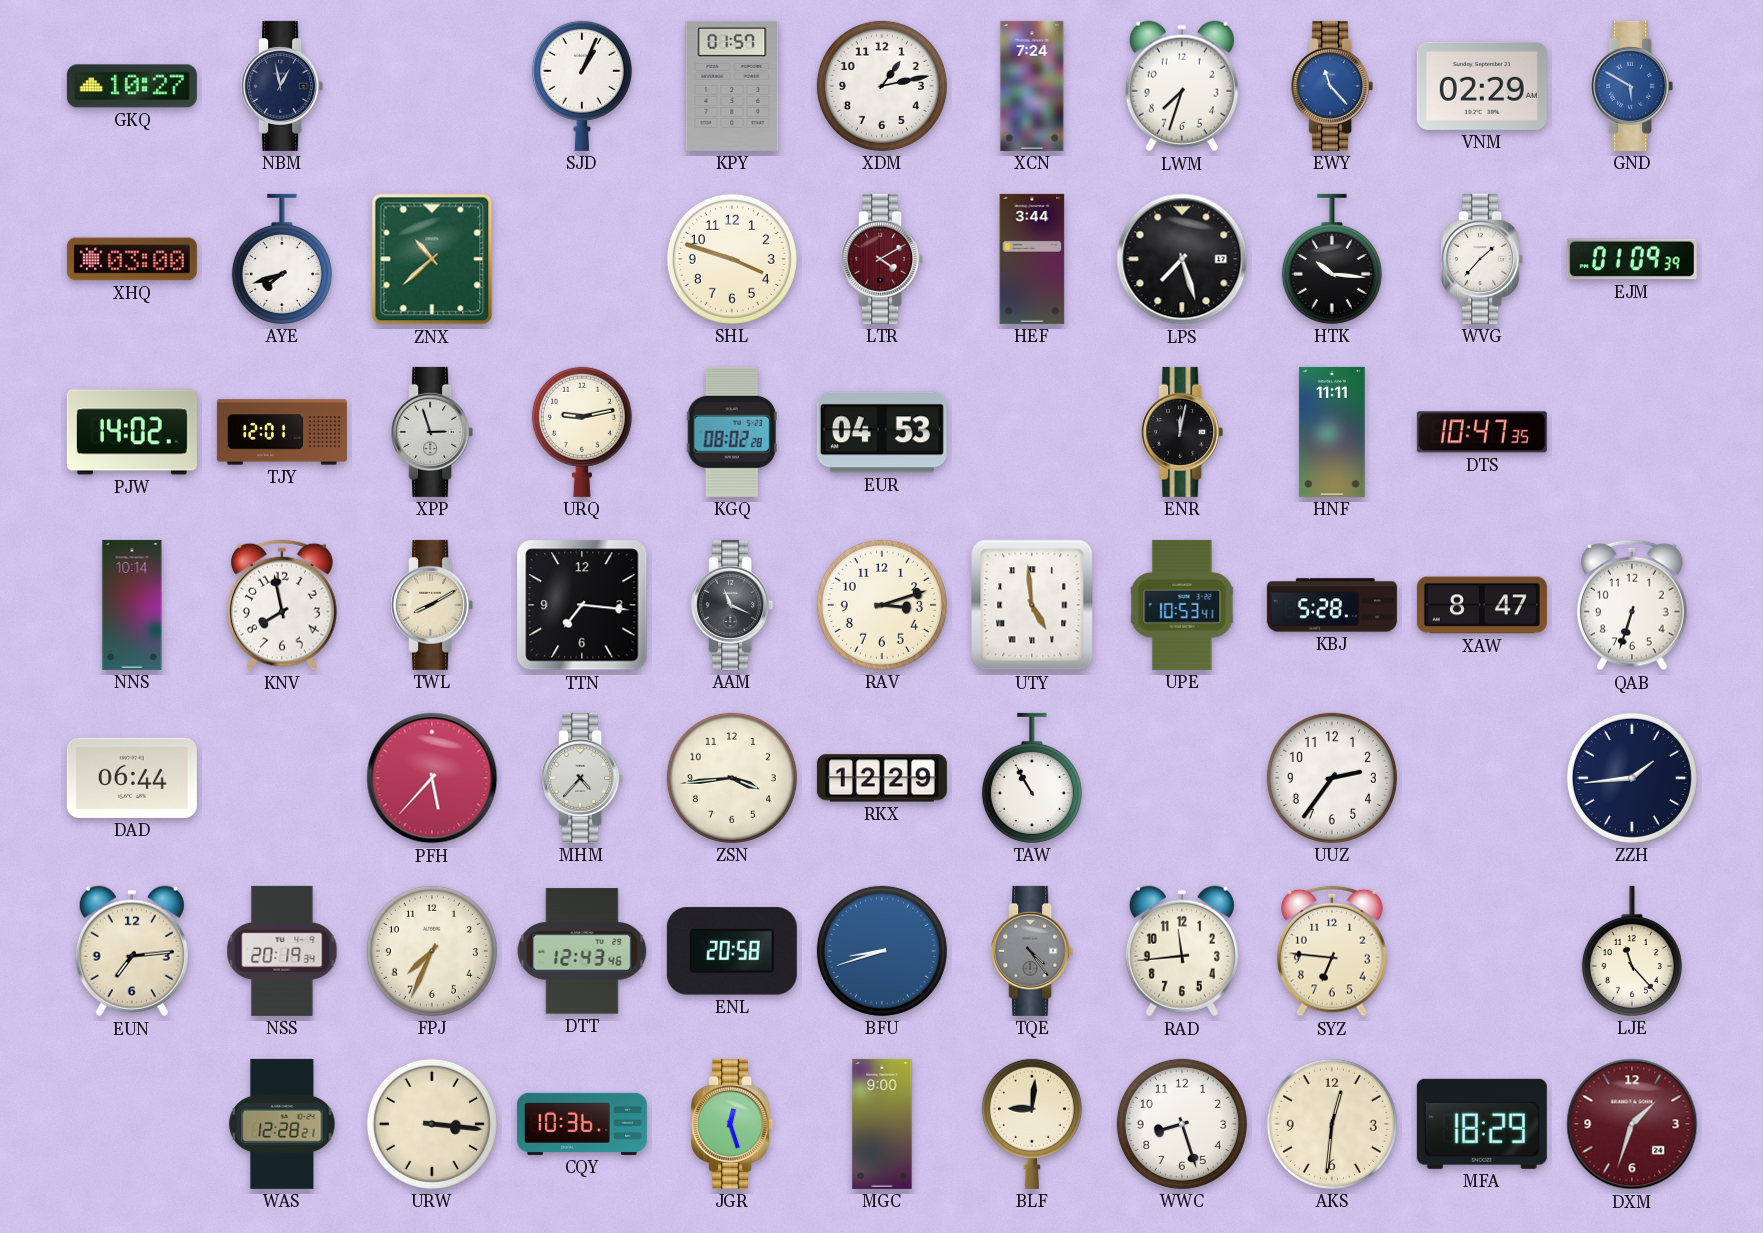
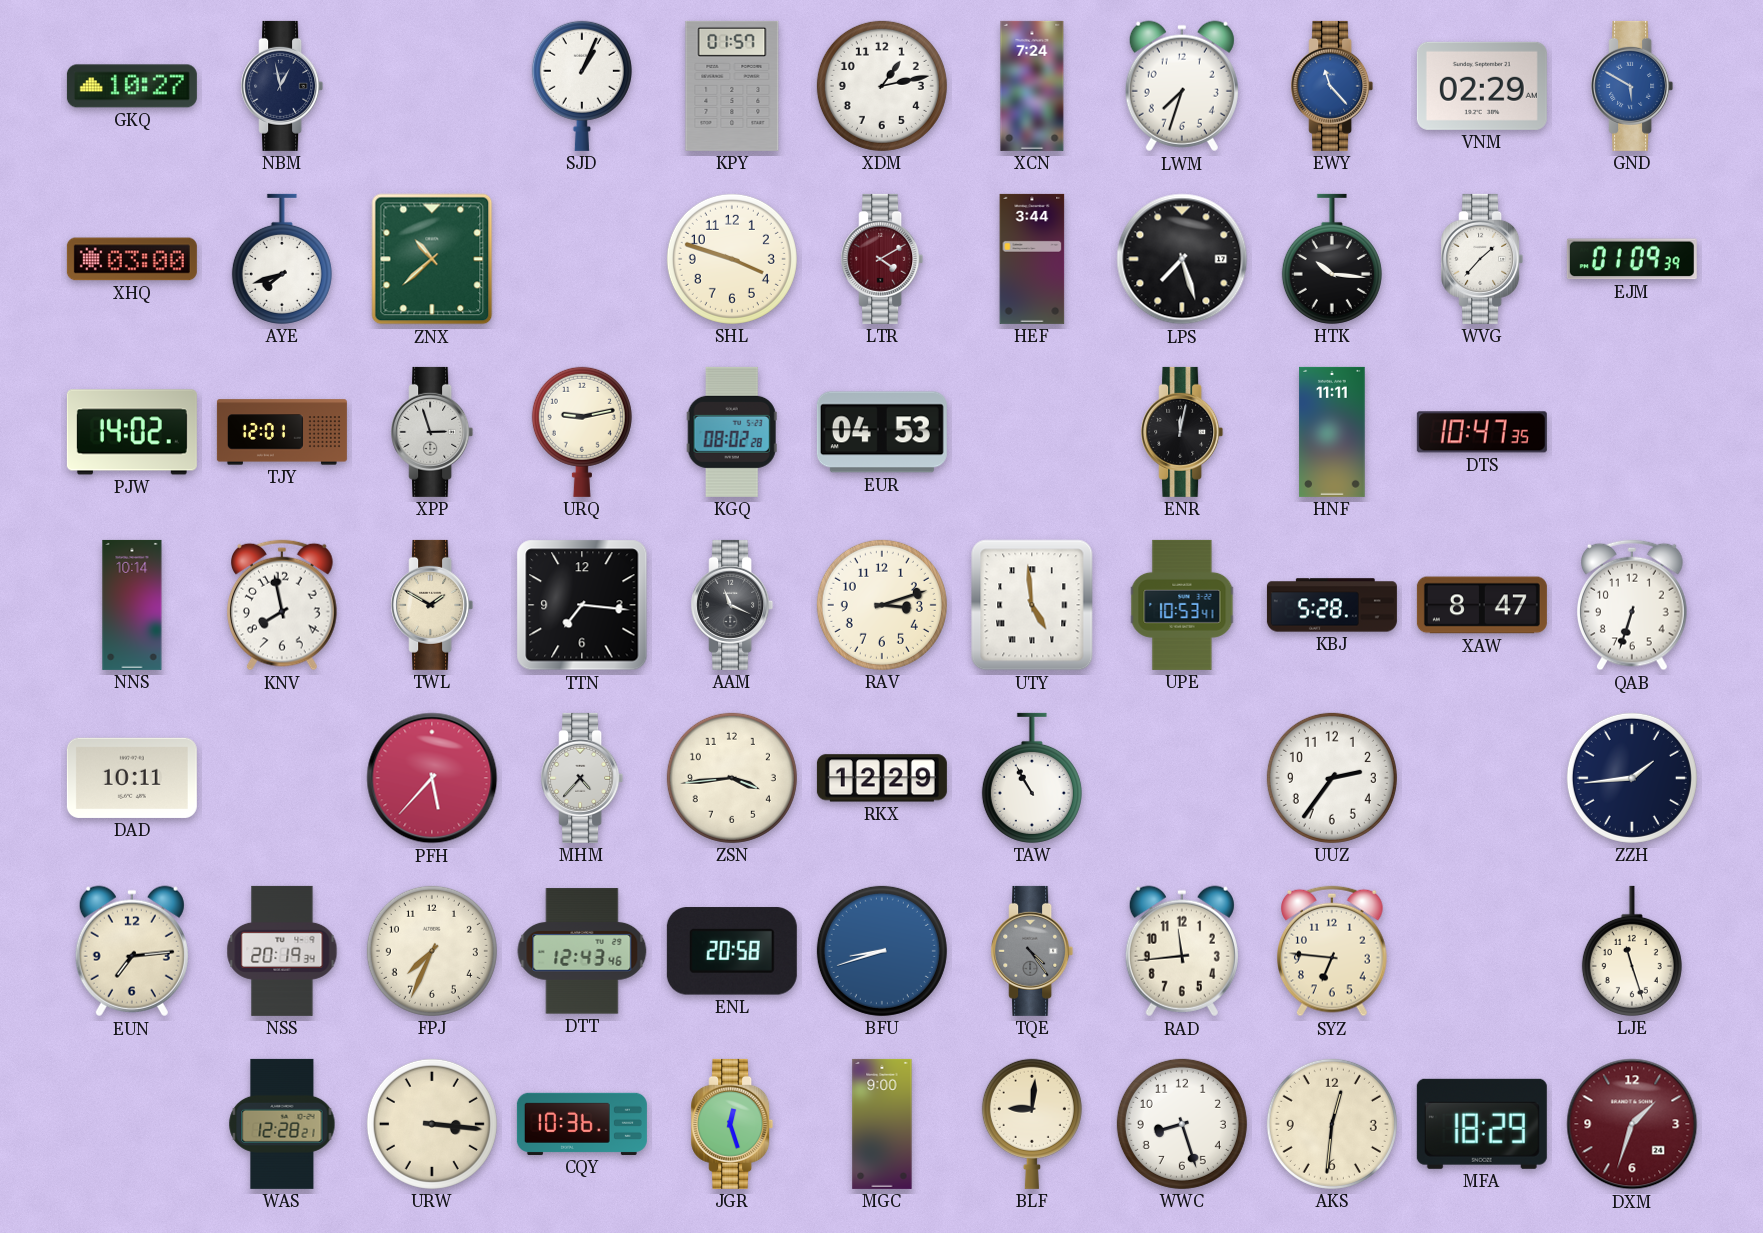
TWL: 8:10 -> 1:50
DAD: 06:44 -> 10:11
LJE: 11:23 -> 11:27
